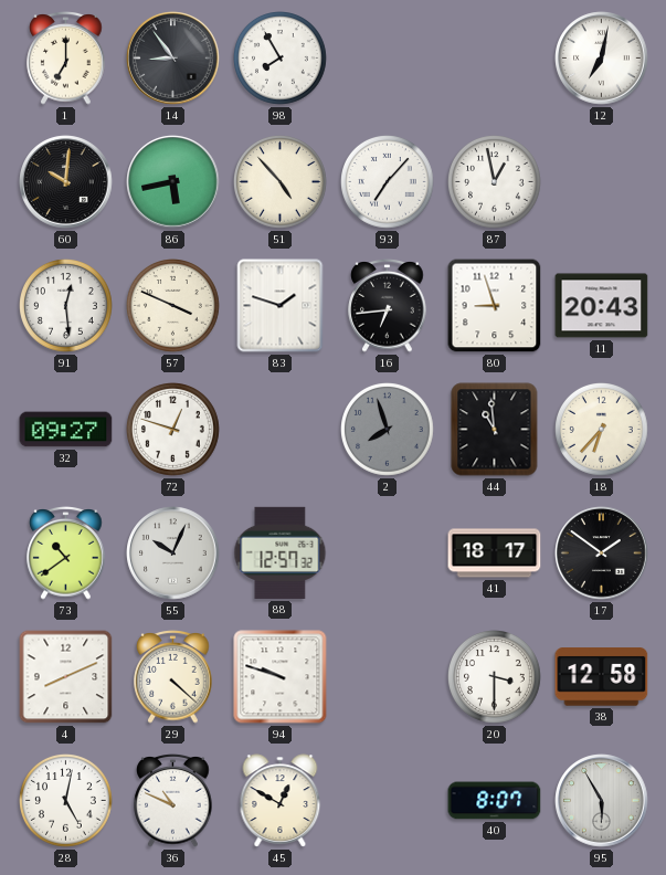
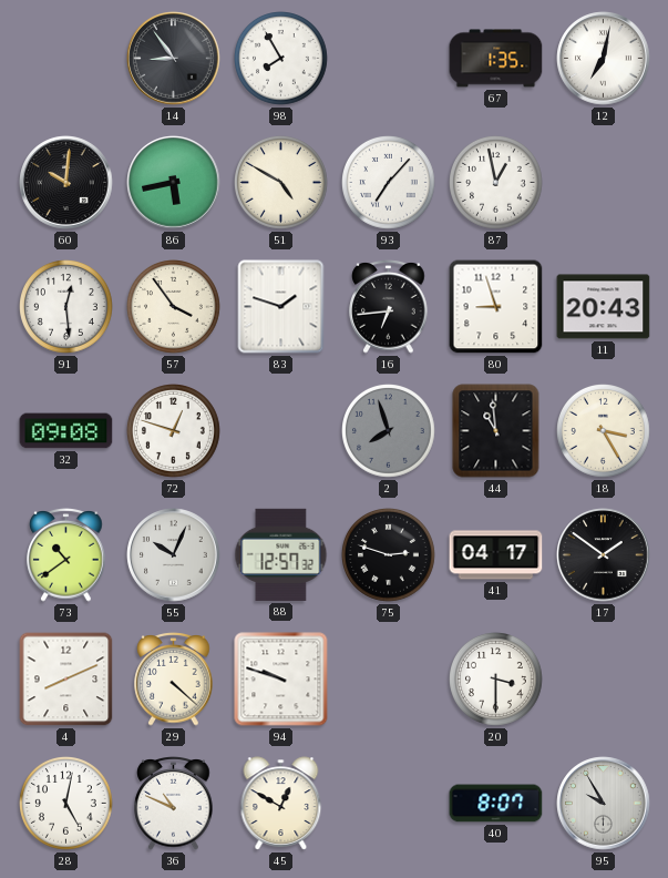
1: 7:00 -> none
67: none -> 1:35
51: 4:53 -> 4:50
57: 3:49 -> 3:54
32: 09:27 -> 09:08
18: 6:37 -> 3:25
75: none -> 2:48
41: 18:17 -> 04:17
38: 12:58 -> none
95: 5:55 -> 9:55
